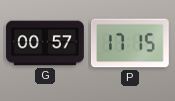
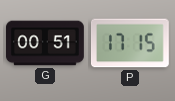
G: 00:57 -> 00:51
